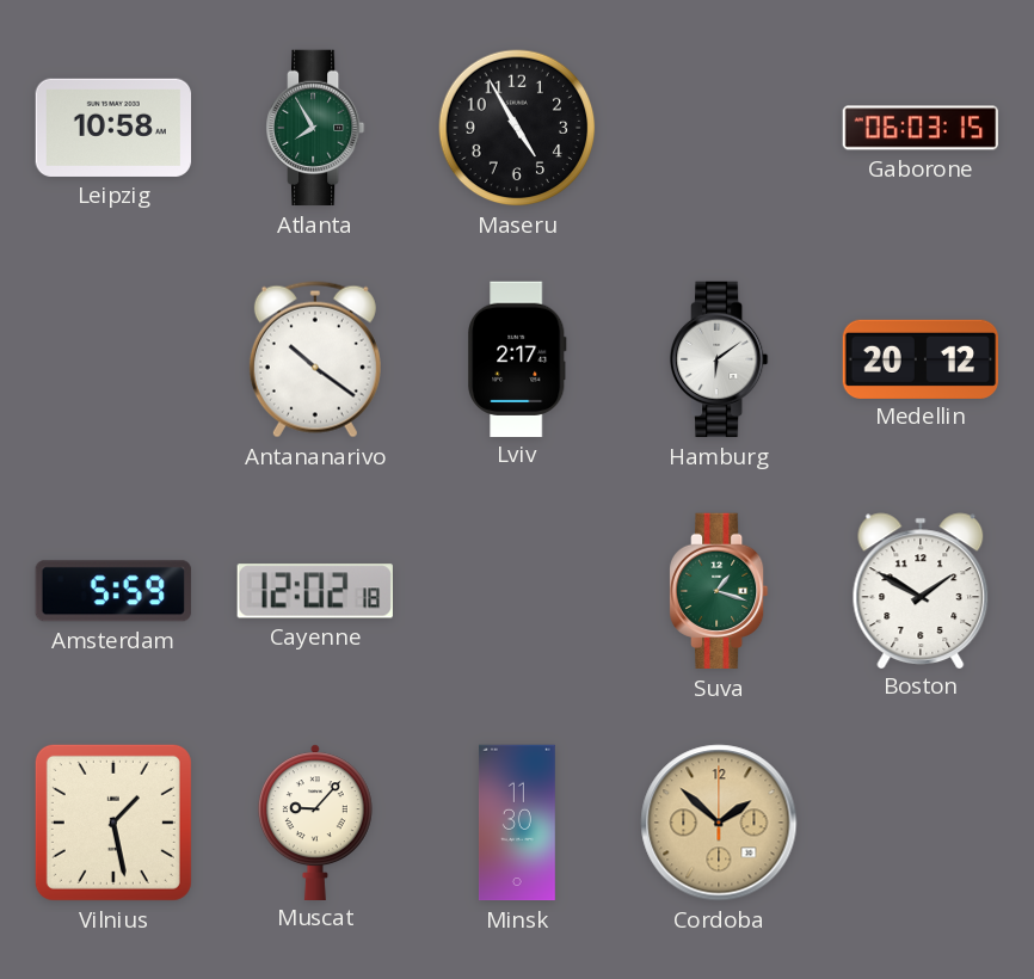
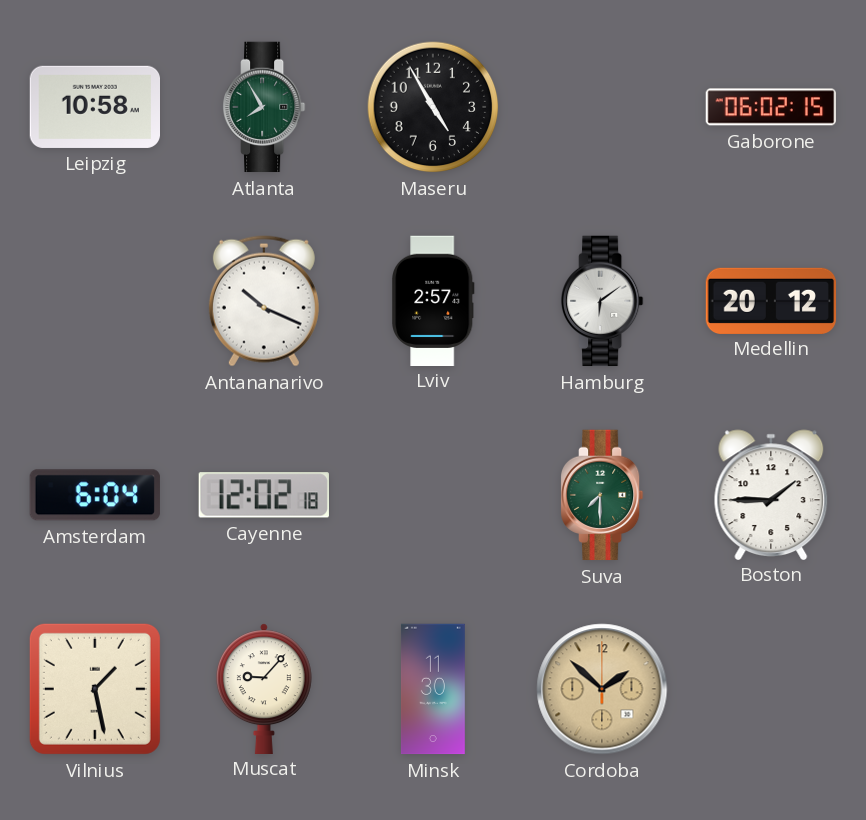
Gaborone: 06:03 -> 06:02
Antananarivo: 10:21 -> 10:19
Lviv: 2:17 -> 2:57
Amsterdam: 5:59 -> 6:04
Suva: 1:18 -> 7:30
Boston: 1:50 -> 1:45
